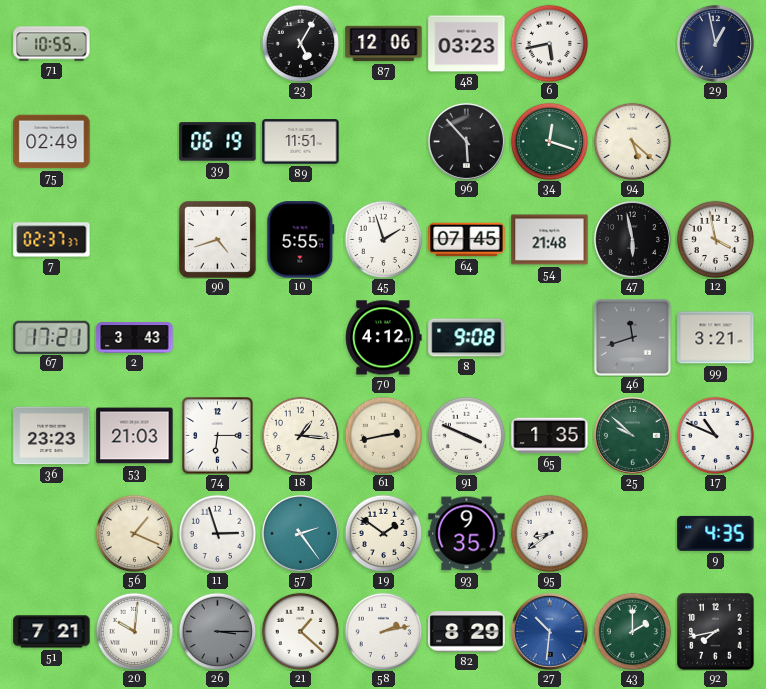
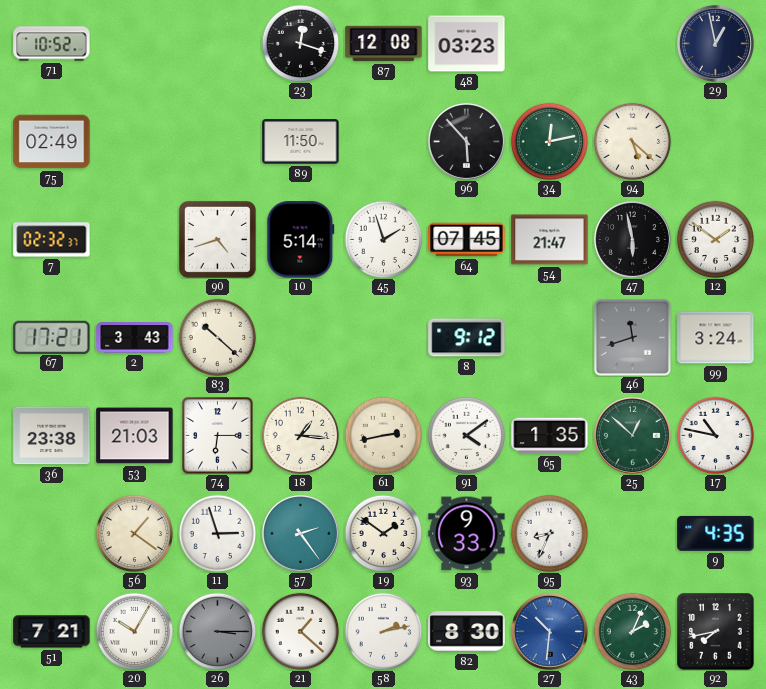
71: 10:55 -> 10:52
23: 5:05 -> 12:18
87: 12:06 -> 12:08
6: 5:43 -> none
39: 06:19 -> none
89: 11:51 -> 11:50
34: 12:18 -> 12:13
7: 02:37 -> 02:32
10: 5:55 -> 5:14
54: 21:48 -> 21:47
12: 3:58 -> 1:51
83: none -> 10:22
70: 4:12 -> none
8: 9:08 -> 9:12
99: 3:21 -> 3:24
36: 23:23 -> 23:38
91: 3:49 -> 4:09
25: 9:52 -> 12:52
17: 10:49 -> 10:47
56: 1:19 -> 1:21
93: 9:35 -> 9:33
95: 8:39 -> 8:34
20: 10:01 -> 10:05
82: 8:29 -> 8:30
43: 2:00 -> 2:04
